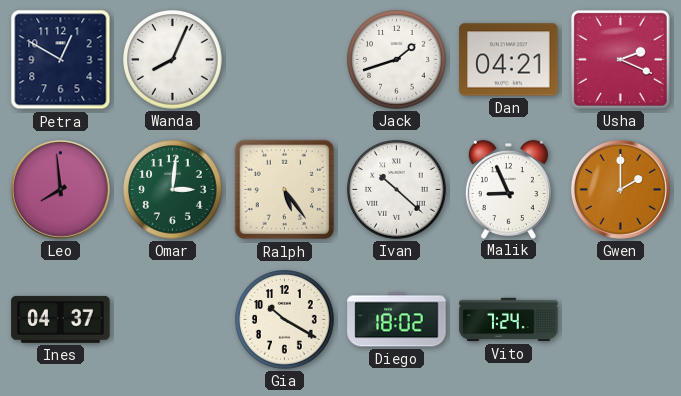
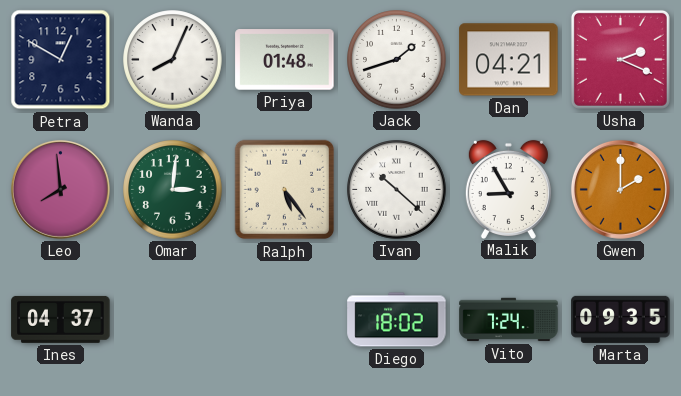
Priya: none -> 01:48
Malik: 8:56 -> 8:55
Gia: 10:20 -> none
Marta: none -> 09:35
